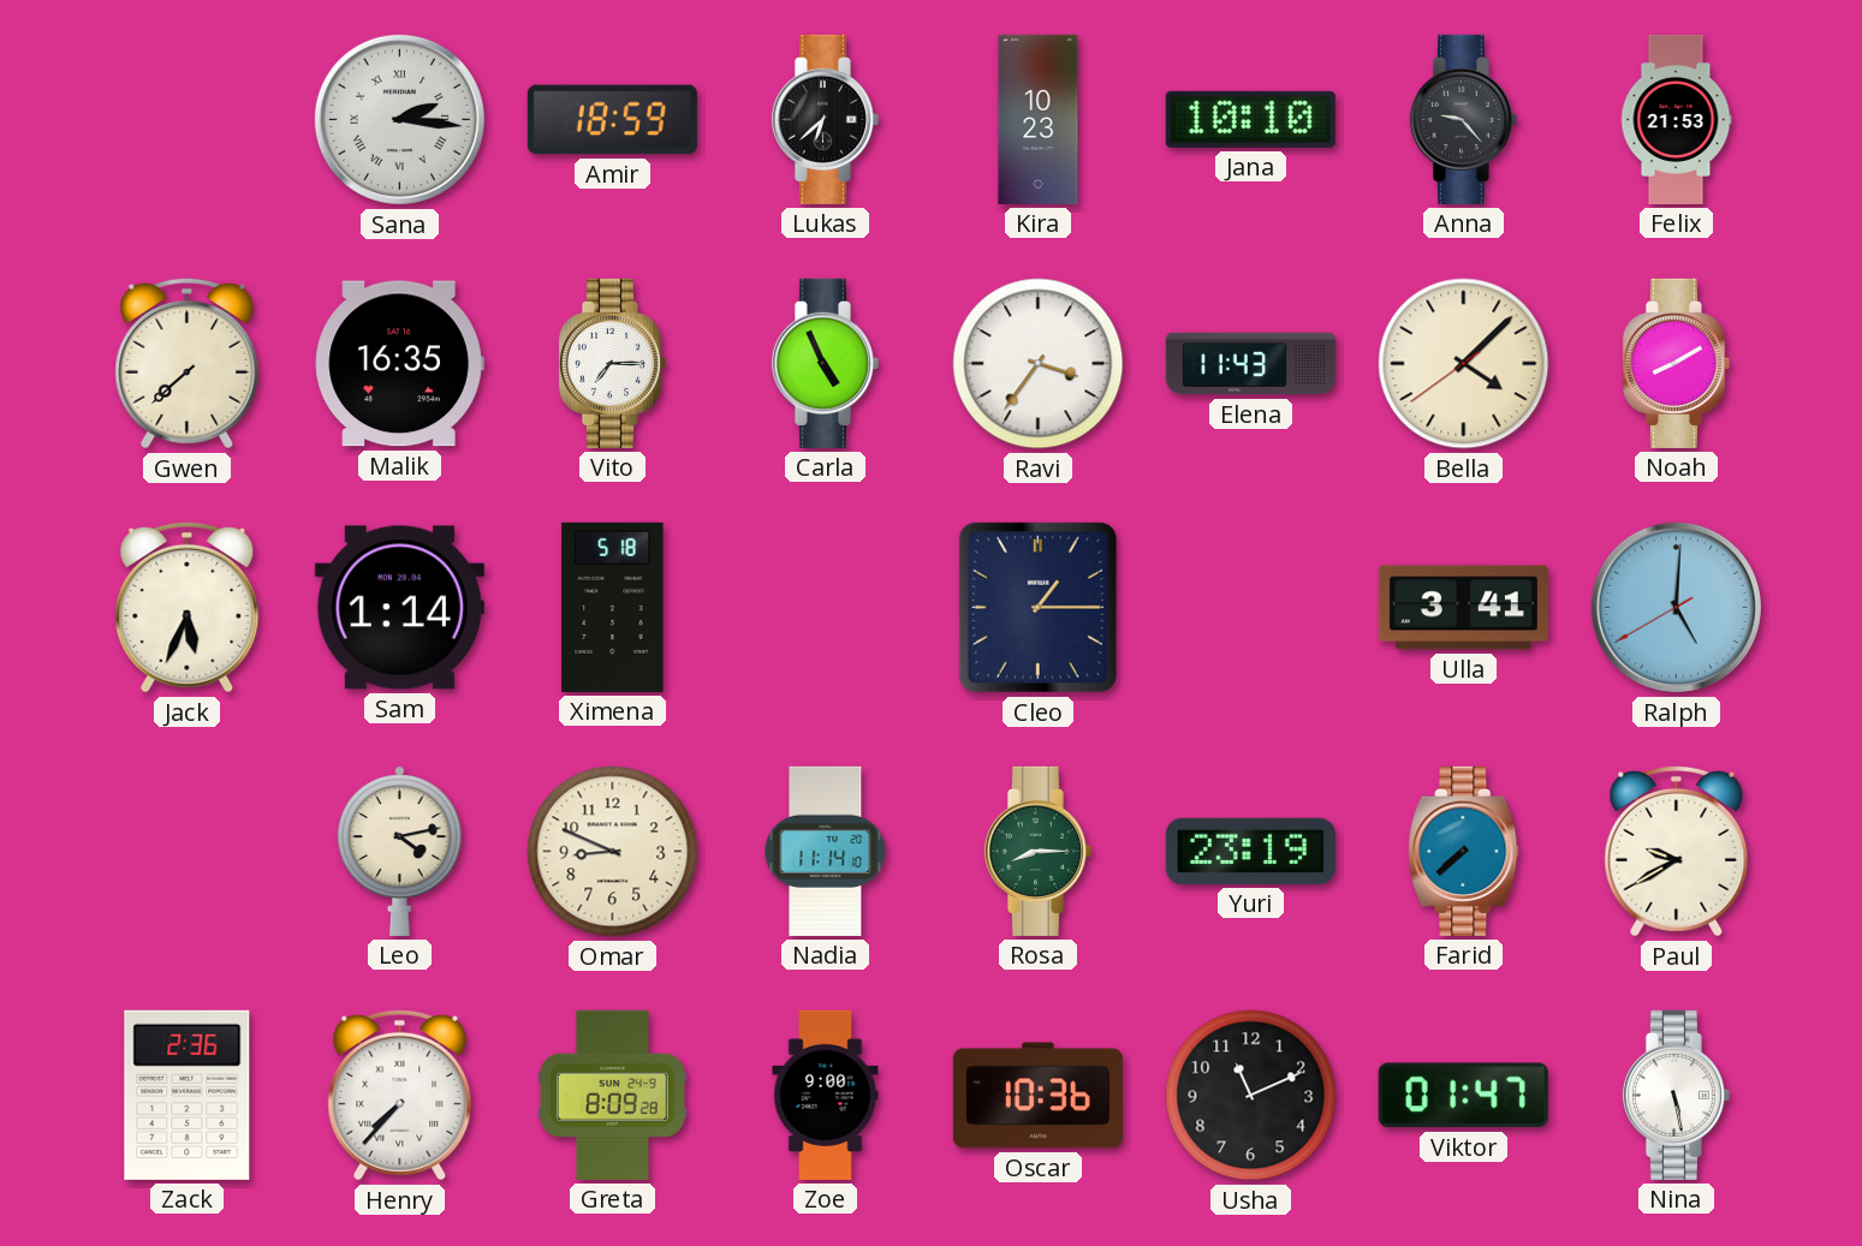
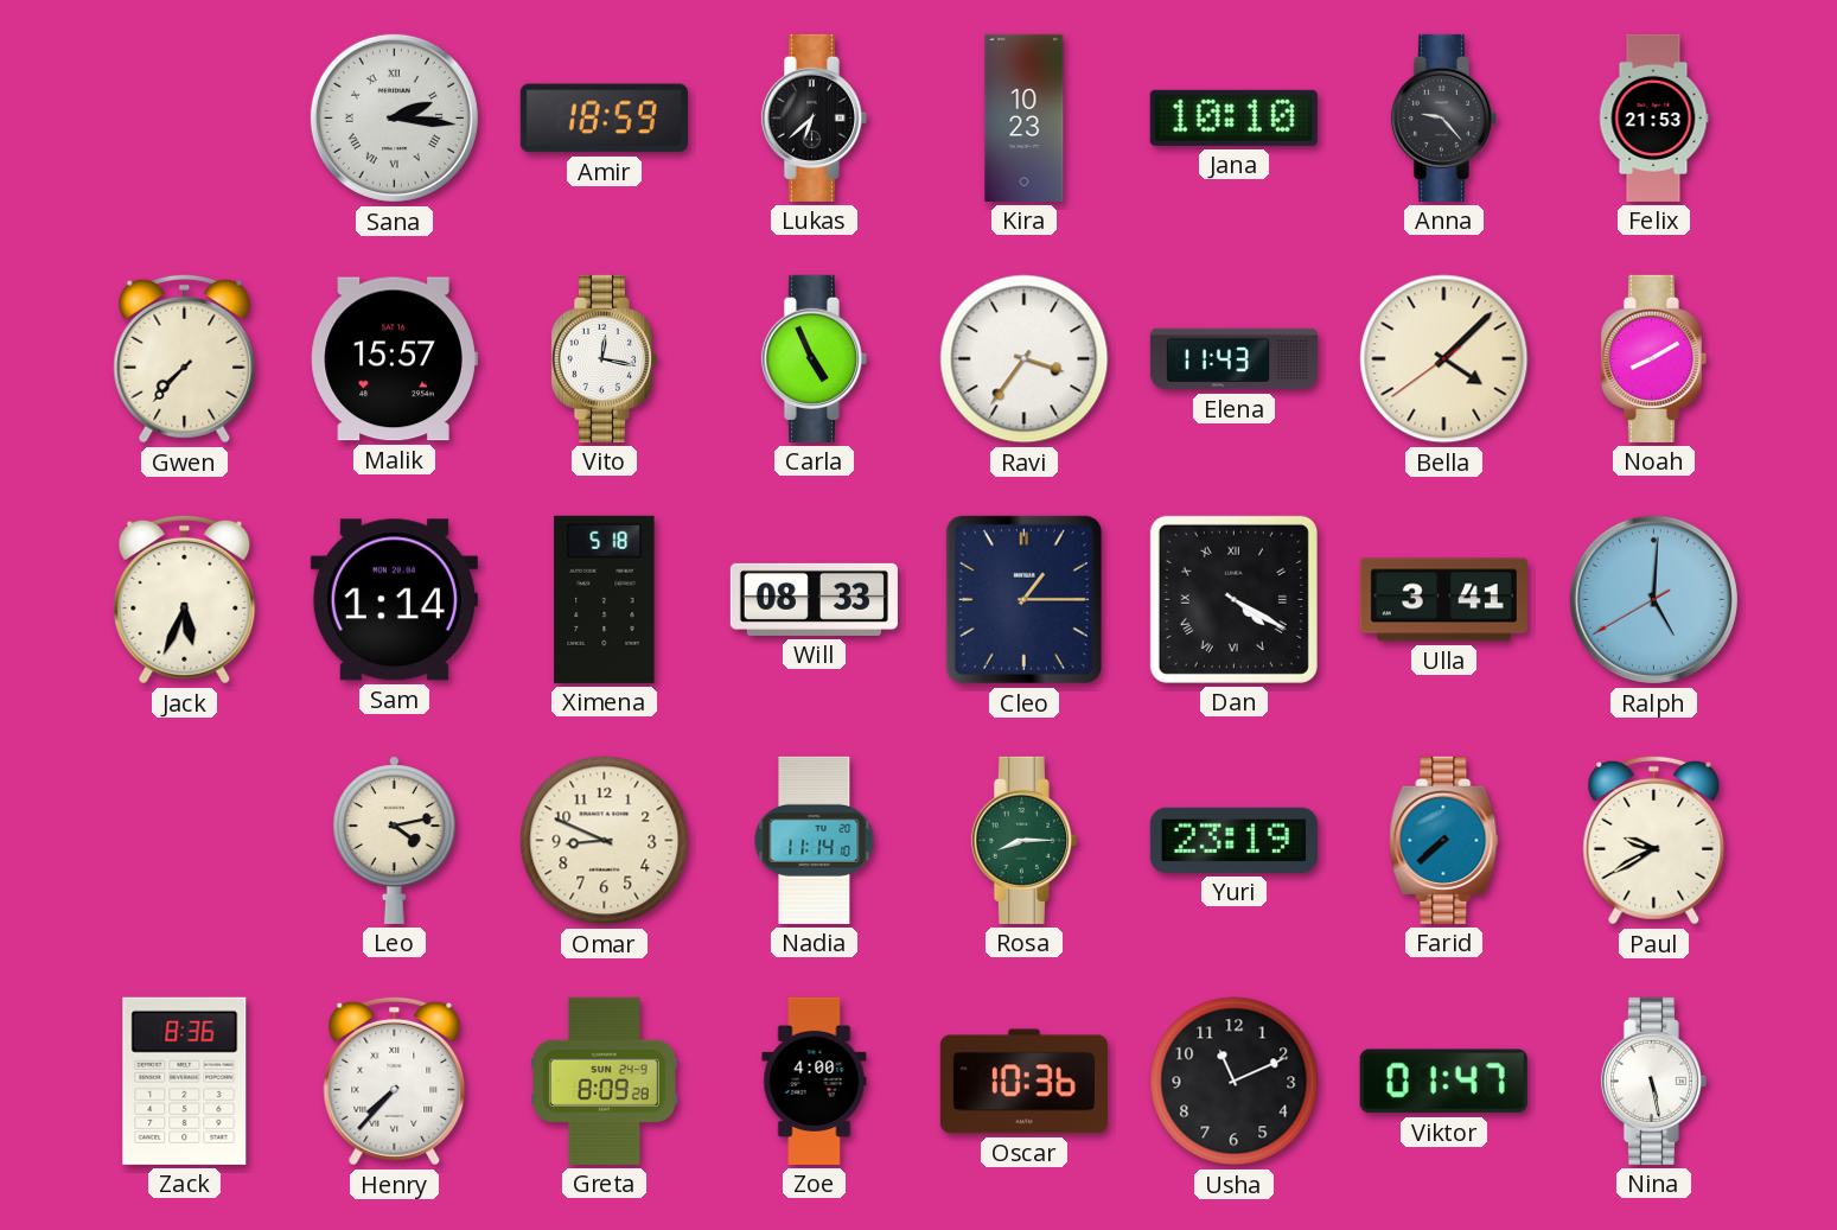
Gwen: 7:38 -> 7:37
Malik: 16:35 -> 15:57
Vito: 7:15 -> 12:17
Will: none -> 08:33
Dan: none -> 4:20
Zack: 2:36 -> 8:36
Zoe: 9:00 -> 4:00
